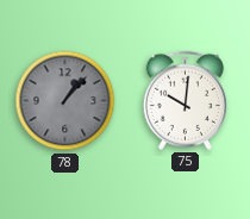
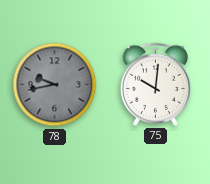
78: 1:07 -> 9:43
